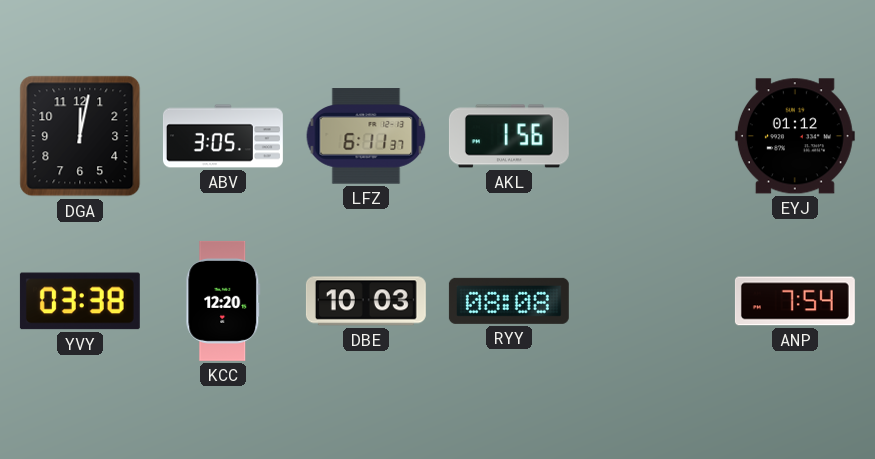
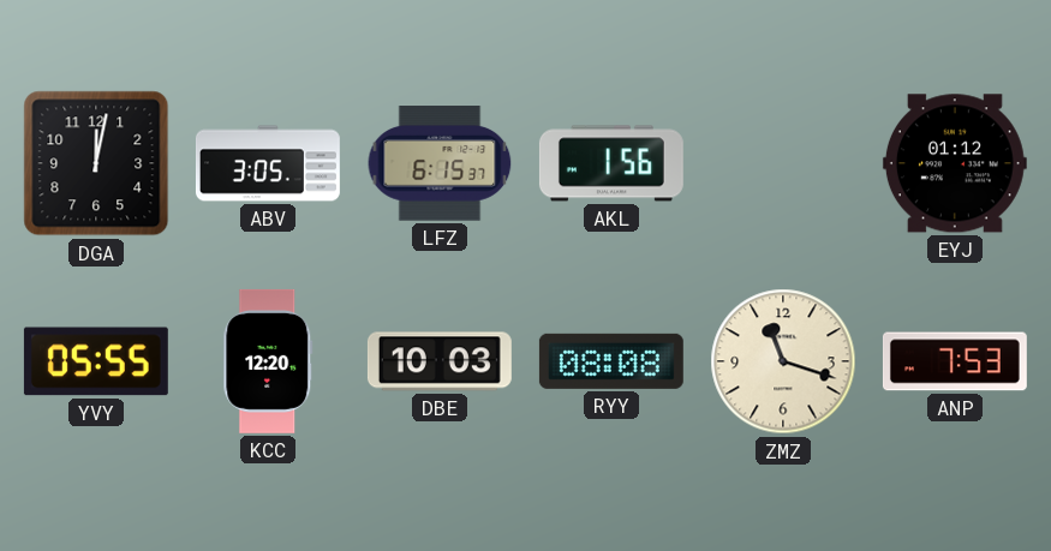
LFZ: 6:11 -> 6:15
YVY: 03:38 -> 05:55
ZMZ: none -> 11:18
ANP: 7:54 -> 7:53
